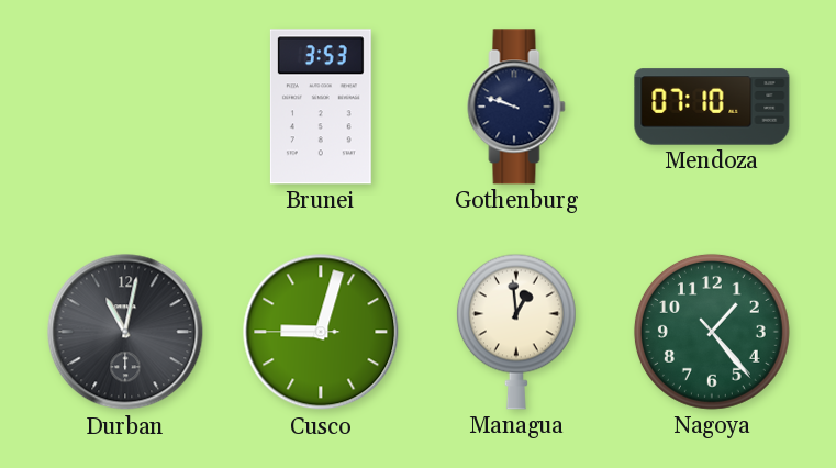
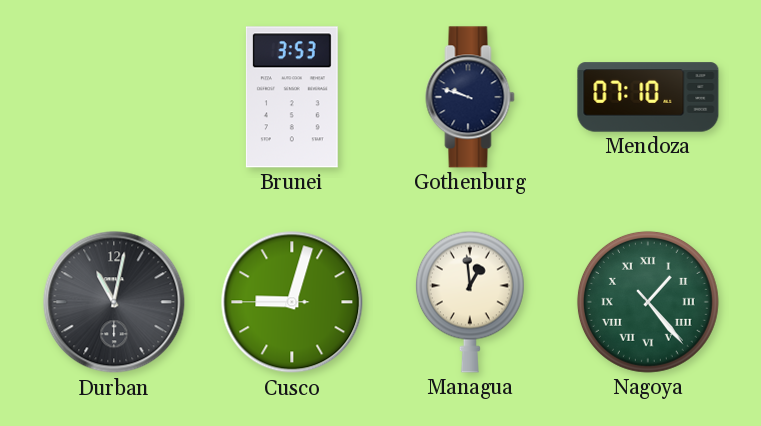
Nagoya numerals: Arabic -> Roman
